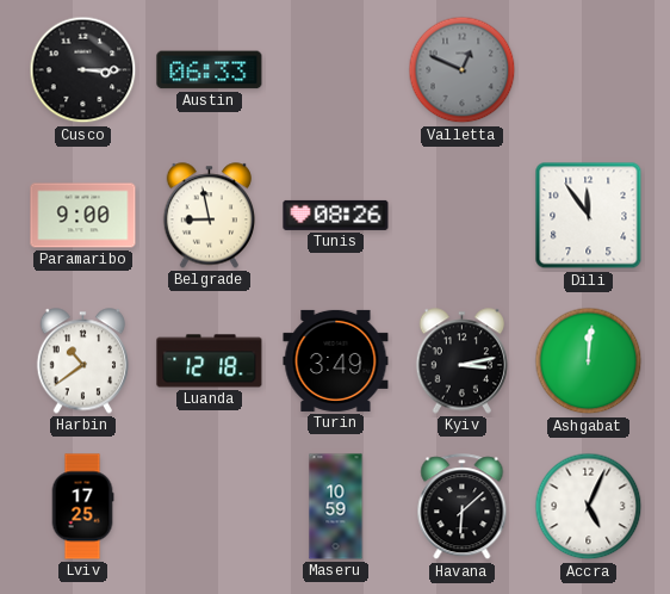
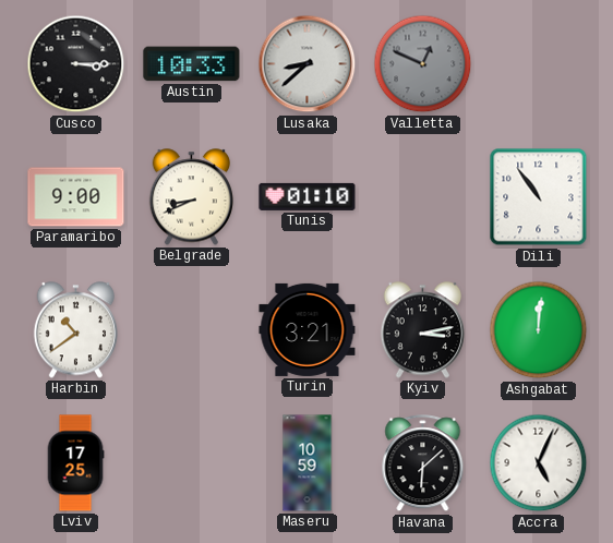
Austin: 06:33 -> 10:33
Lusaka: none -> 8:38
Belgrade: 8:58 -> 8:41
Tunis: 08:26 -> 01:10
Dili: 11:54 -> 10:54
Luanda: 12:18 -> none
Turin: 3:49 -> 3:21
